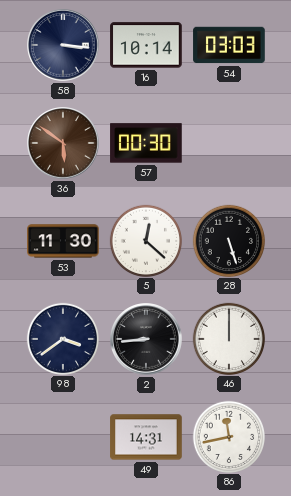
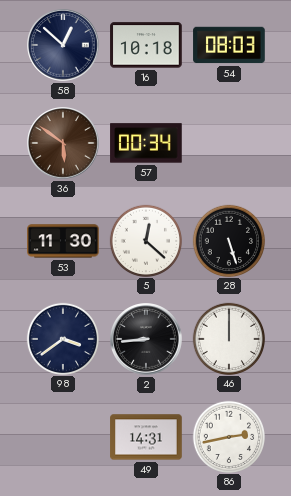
58: 3:16 -> 12:52
16: 10:14 -> 10:18
54: 03:03 -> 08:03
57: 00:30 -> 00:34
86: 11:43 -> 2:43
